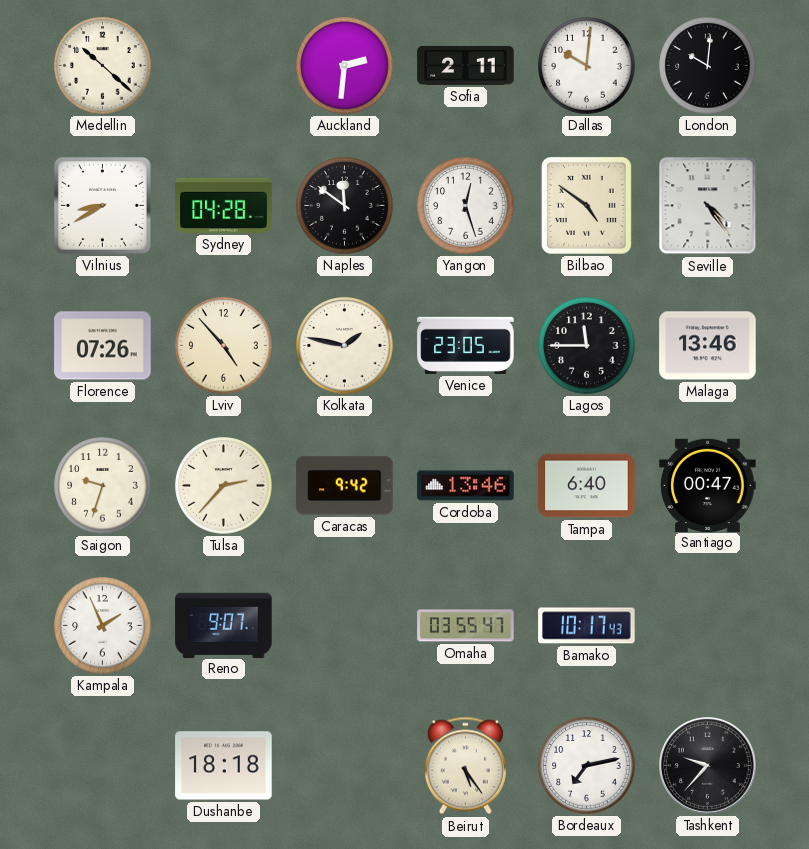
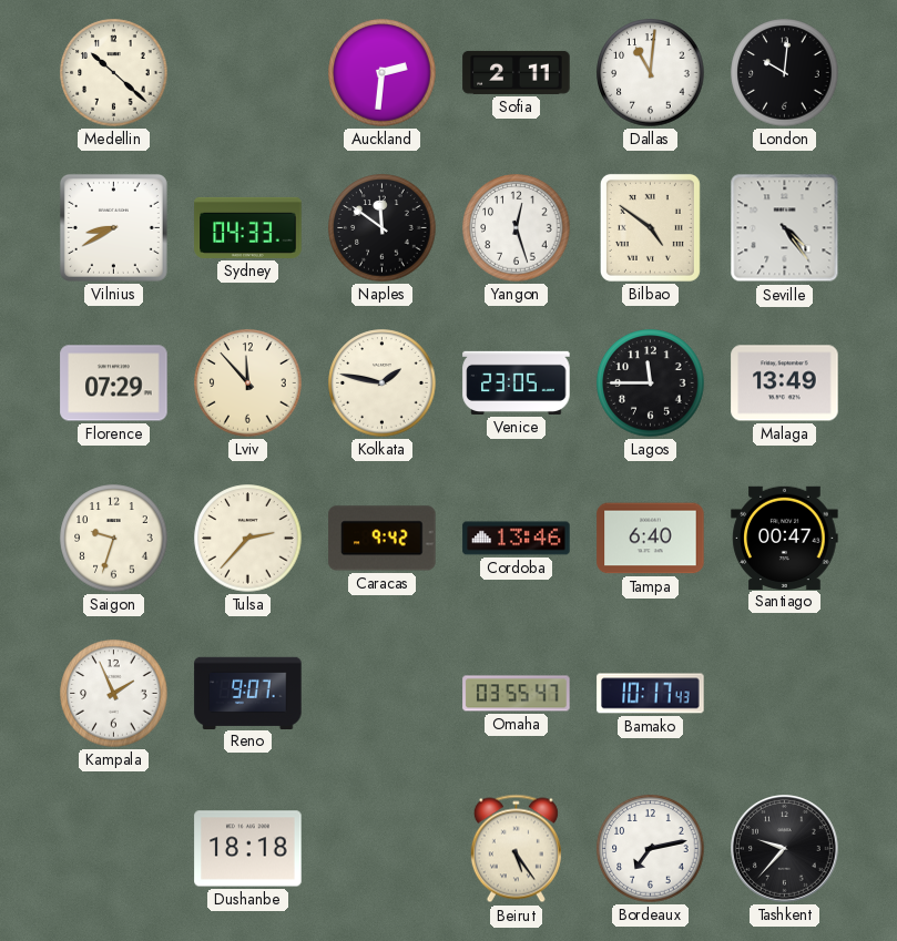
Dallas: 10:01 -> 11:01
Sydney: 04:28 -> 04:33
Florence: 07:26 -> 07:29
Lviv: 4:53 -> 11:53
Malaga: 13:46 -> 13:49
